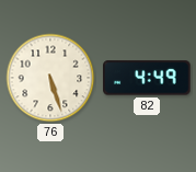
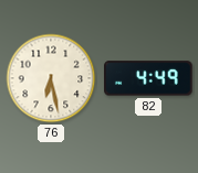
76: 5:27 -> 6:28
